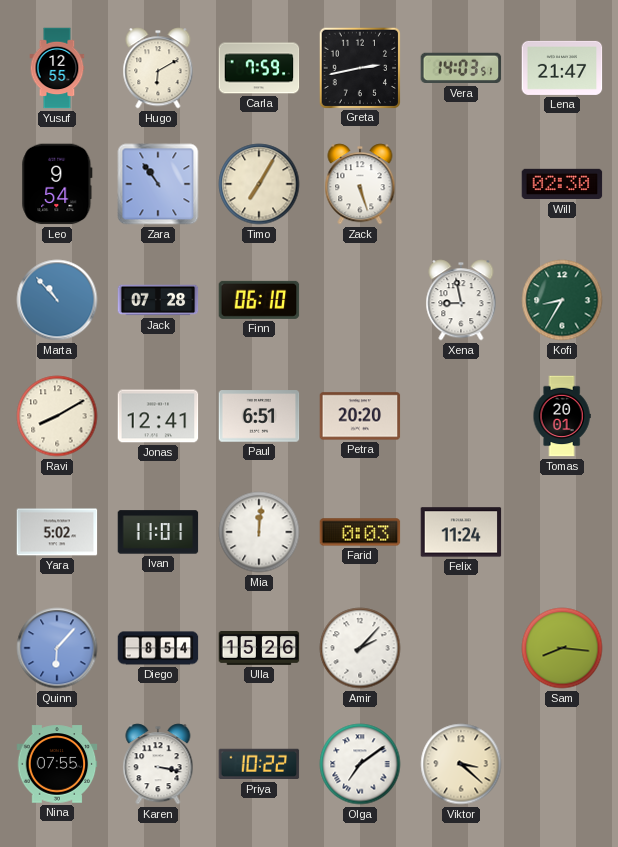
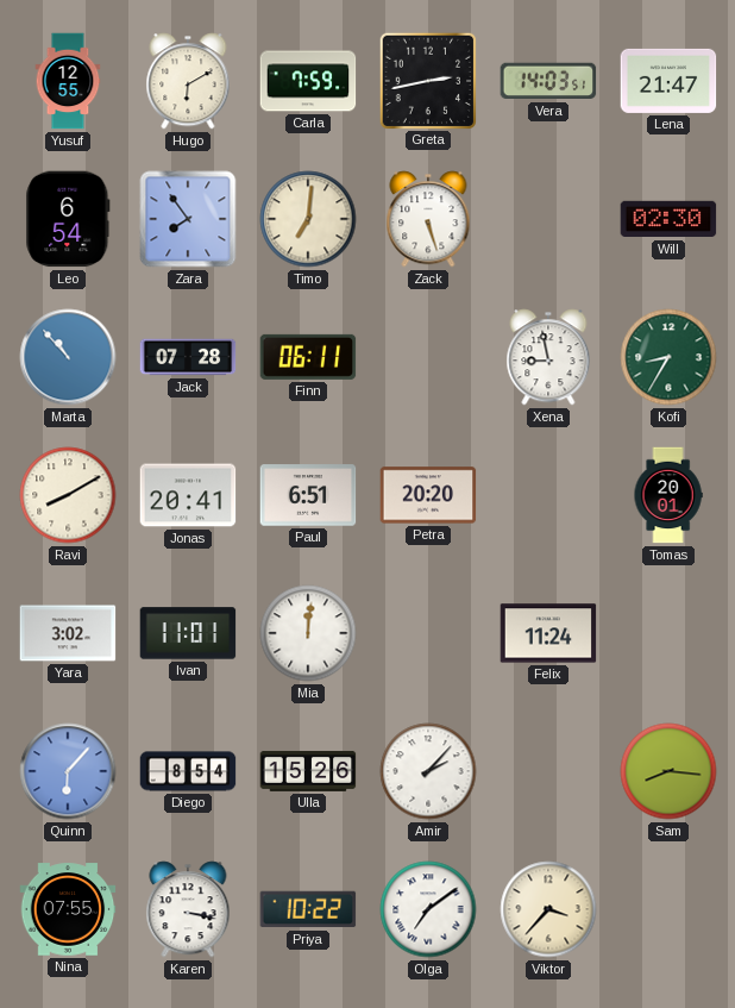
Leo: 9:54 -> 6:54
Zara: 10:54 -> 7:54
Timo: 7:05 -> 7:01
Finn: 06:10 -> 06:11
Jonas: 12:41 -> 20:41
Yara: 5:02 -> 3:02
Farid: 0:03 -> none
Viktor: 3:22 -> 3:37
